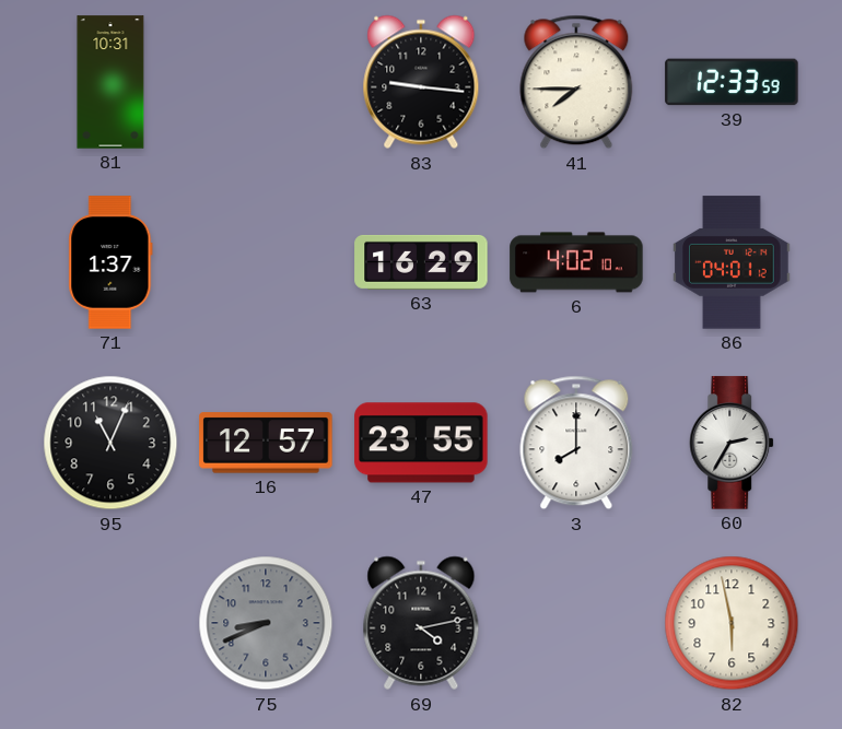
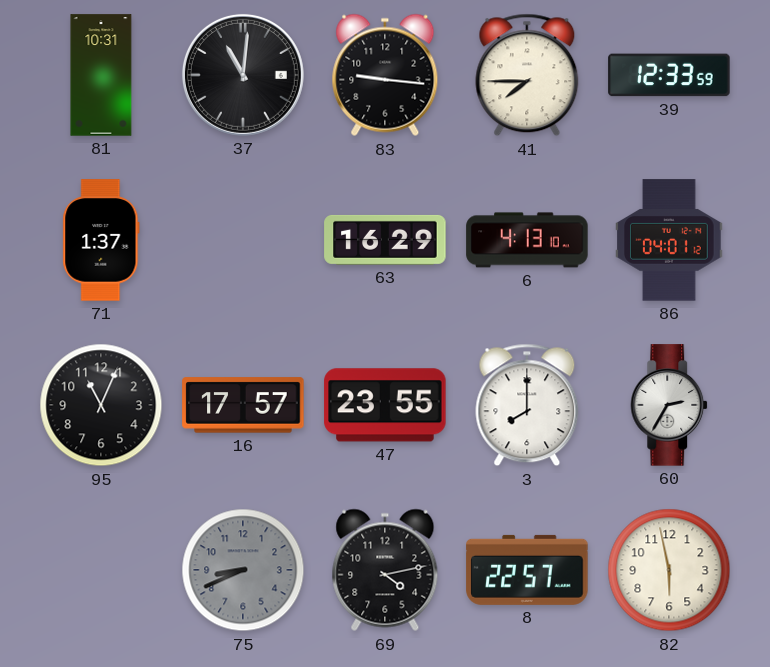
37: none -> 11:01
6: 4:02 -> 4:13
16: 12:57 -> 17:57
8: none -> 22:57
